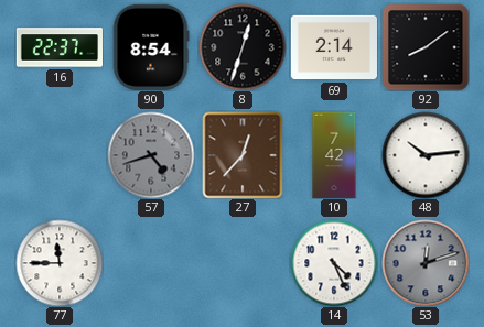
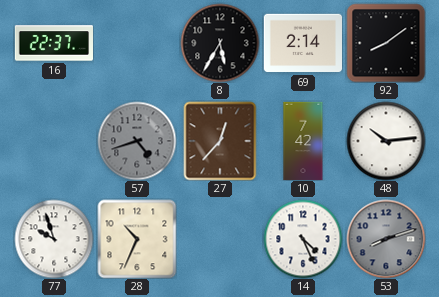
90: 8:54 -> none
8: 12:33 -> 5:35
77: 11:45 -> 9:57
28: none -> 10:34
53: 12:12 -> 8:12
